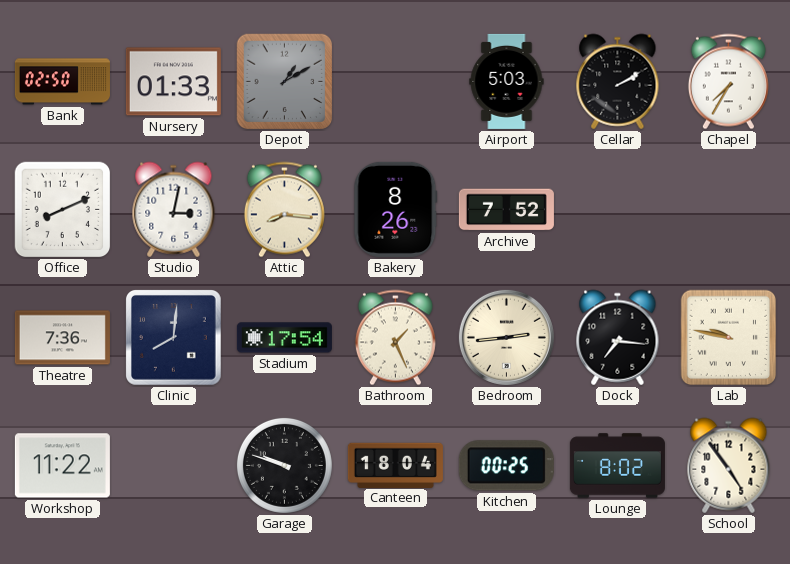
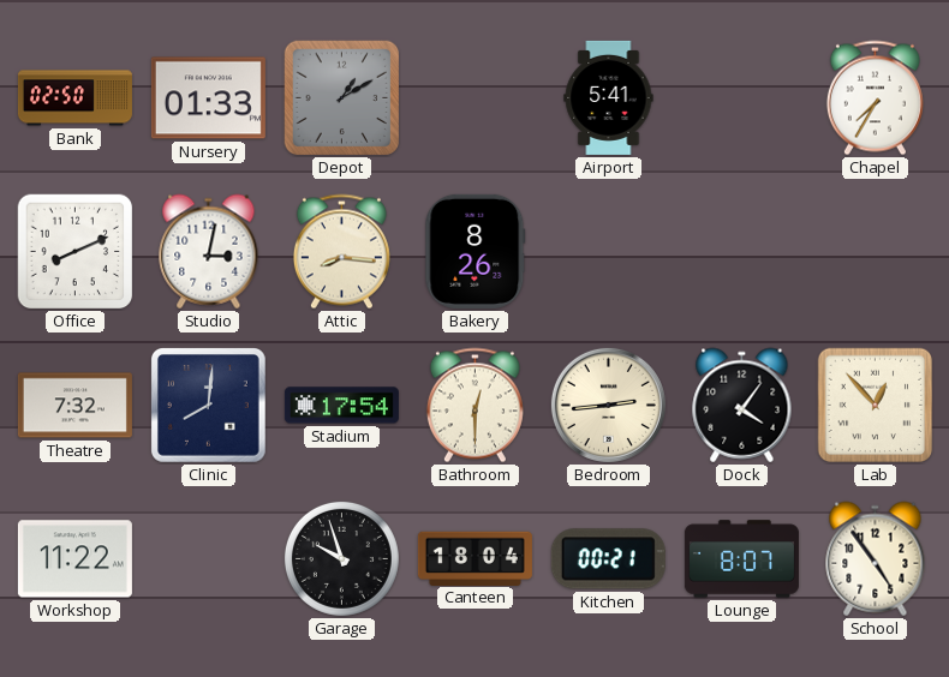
Airport: 5:03 -> 5:41
Cellar: 2:10 -> none
Archive: 7:52 -> none
Theatre: 7:36 -> 7:32
Bathroom: 1:26 -> 12:30
Dock: 7:16 -> 4:06
Lab: 9:47 -> 12:53
Garage: 9:48 -> 9:57
Kitchen: 00:25 -> 00:21
Lounge: 8:02 -> 8:07
